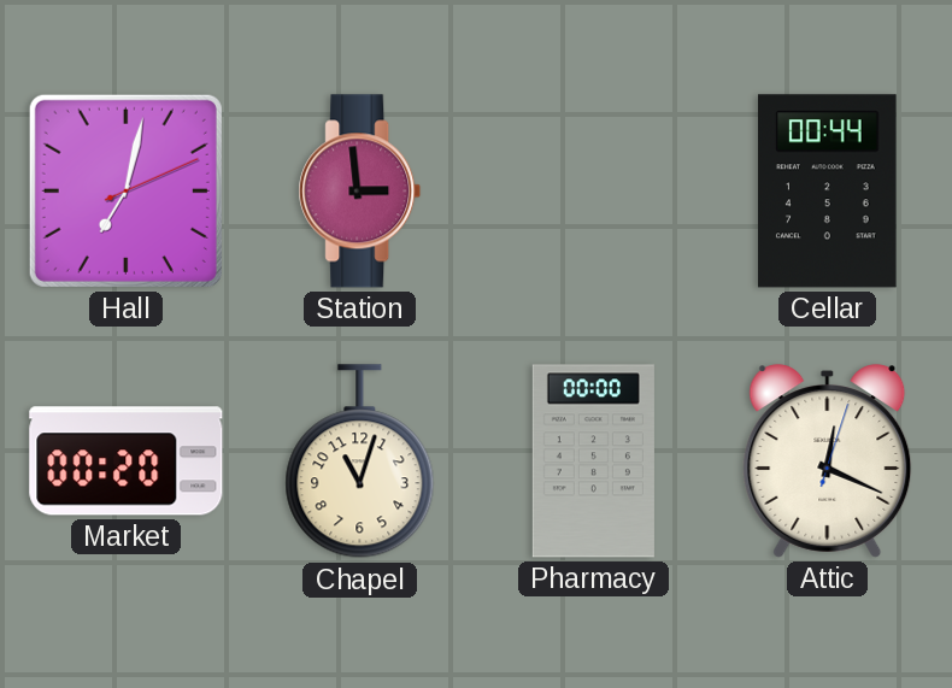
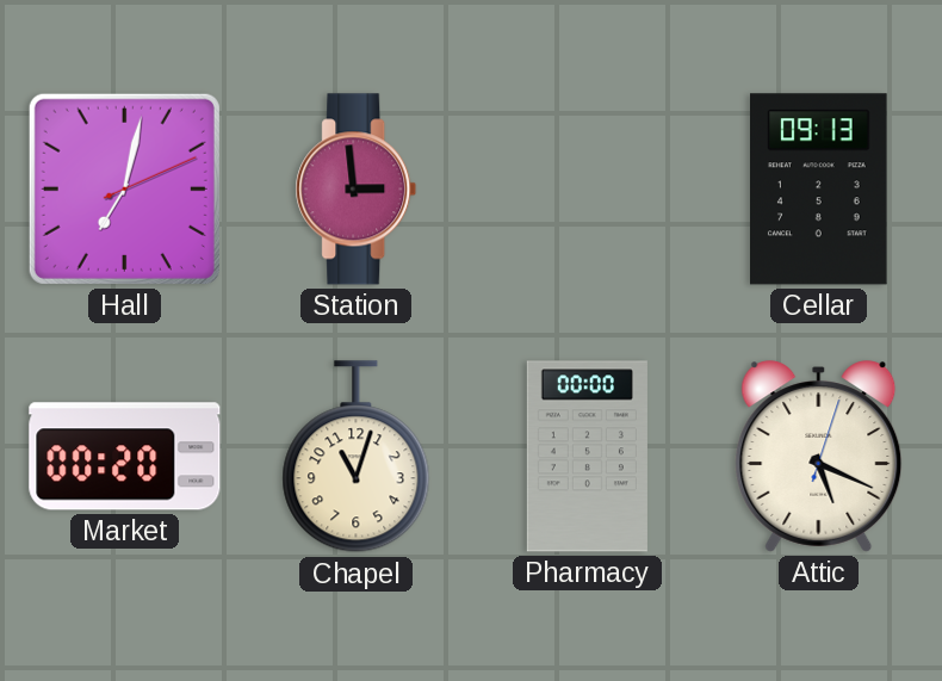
Cellar: 00:44 -> 09:13
Attic: 12:19 -> 5:19
